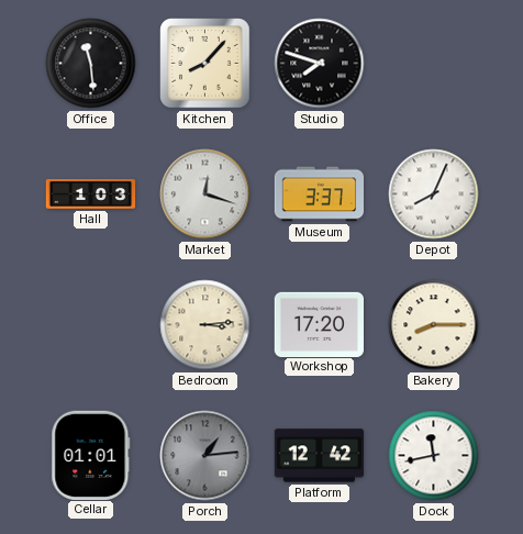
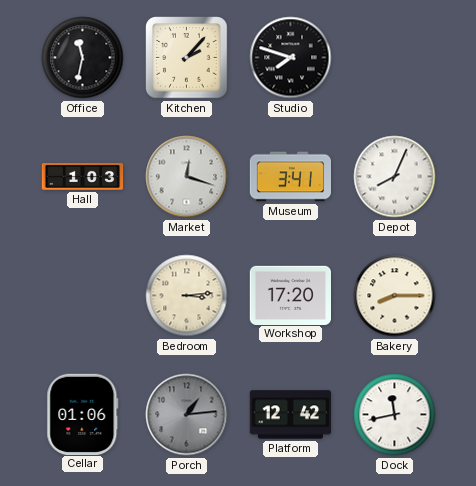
Office: 11:29 -> 11:32
Kitchen: 8:07 -> 2:07
Museum: 3:37 -> 3:41
Cellar: 01:01 -> 01:06
